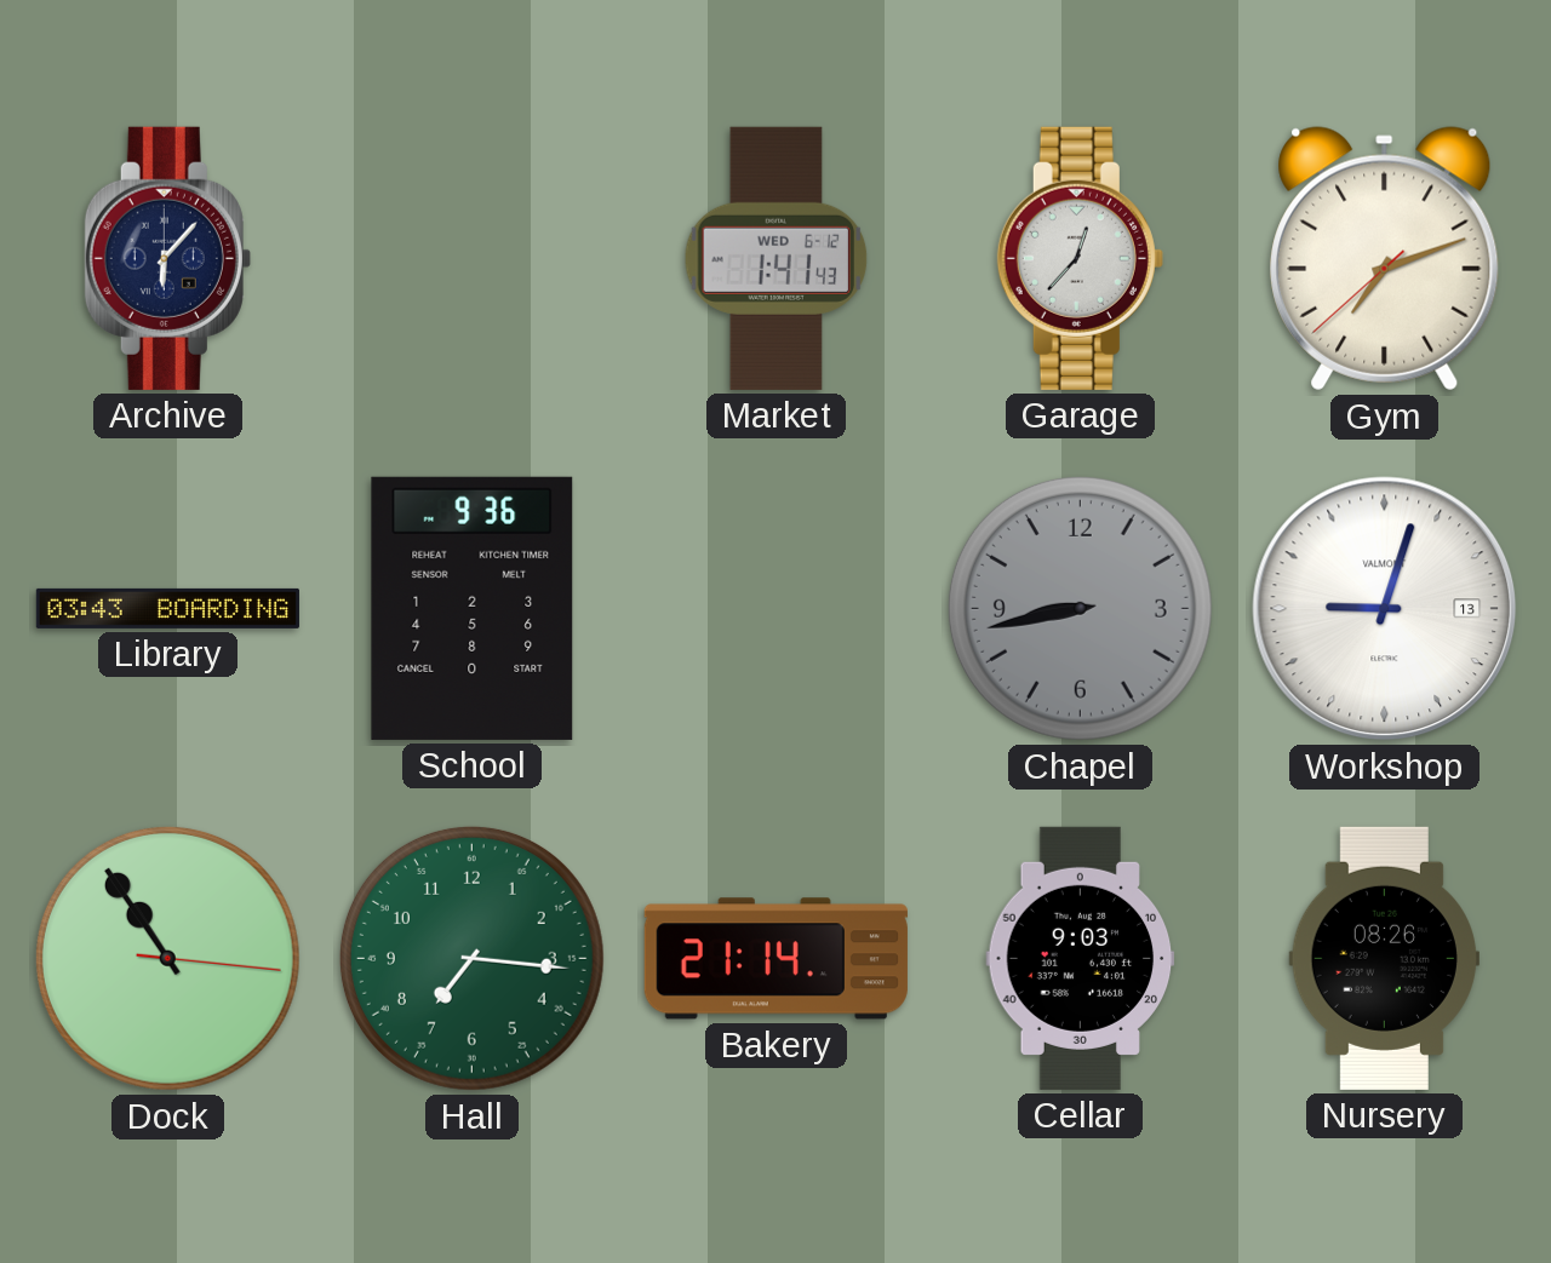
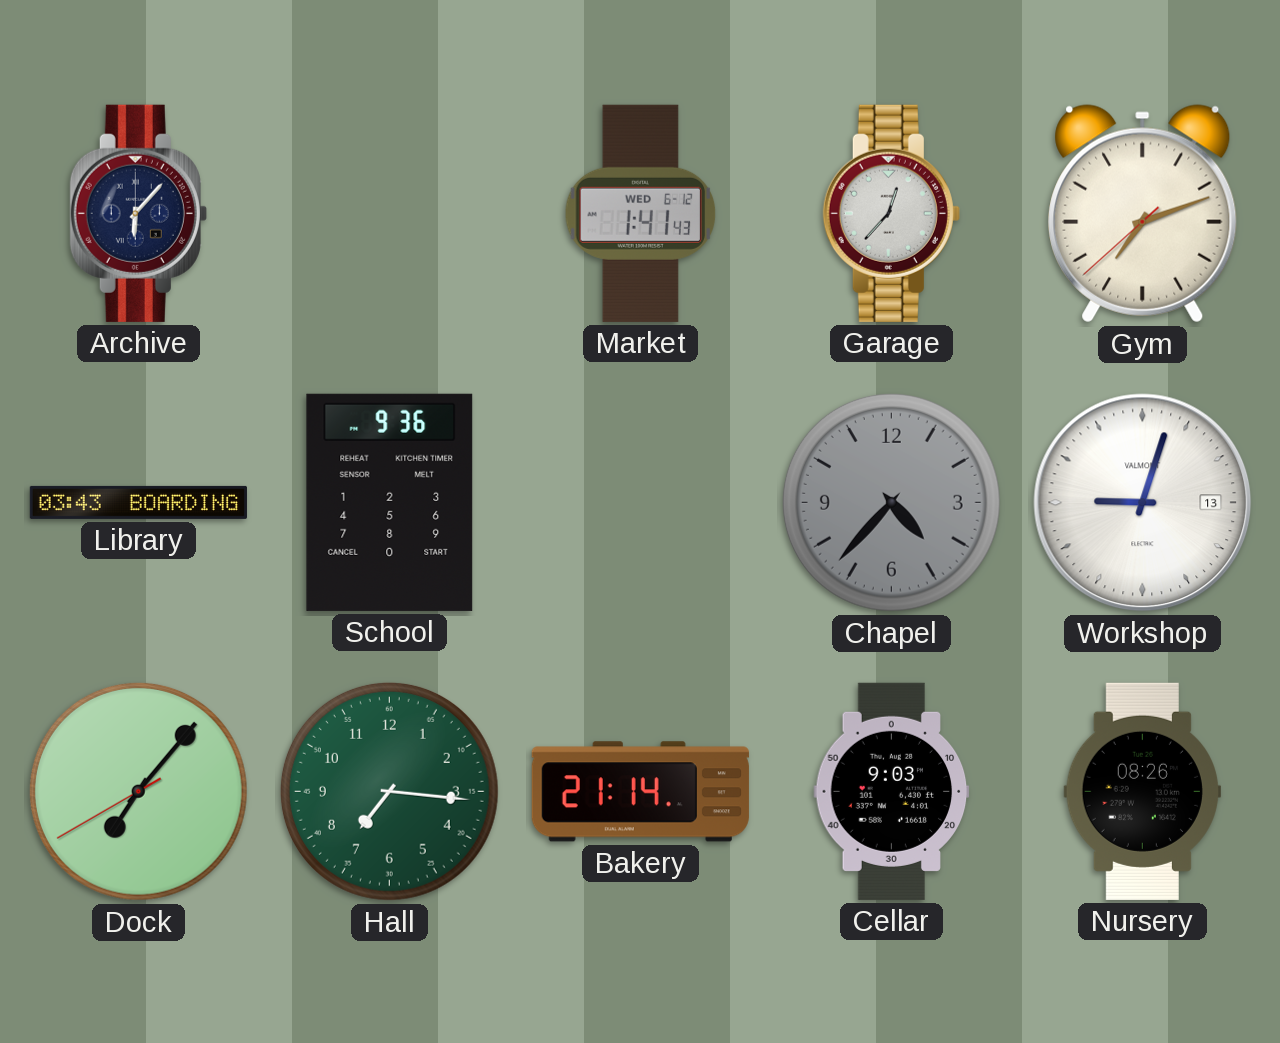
Chapel: 8:43 -> 4:37
Dock: 10:54 -> 7:06
